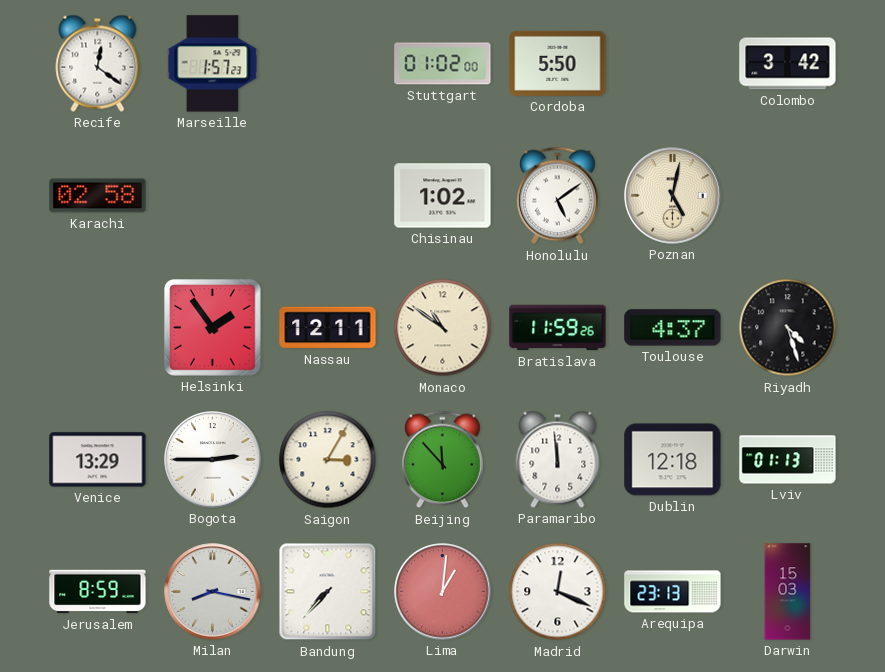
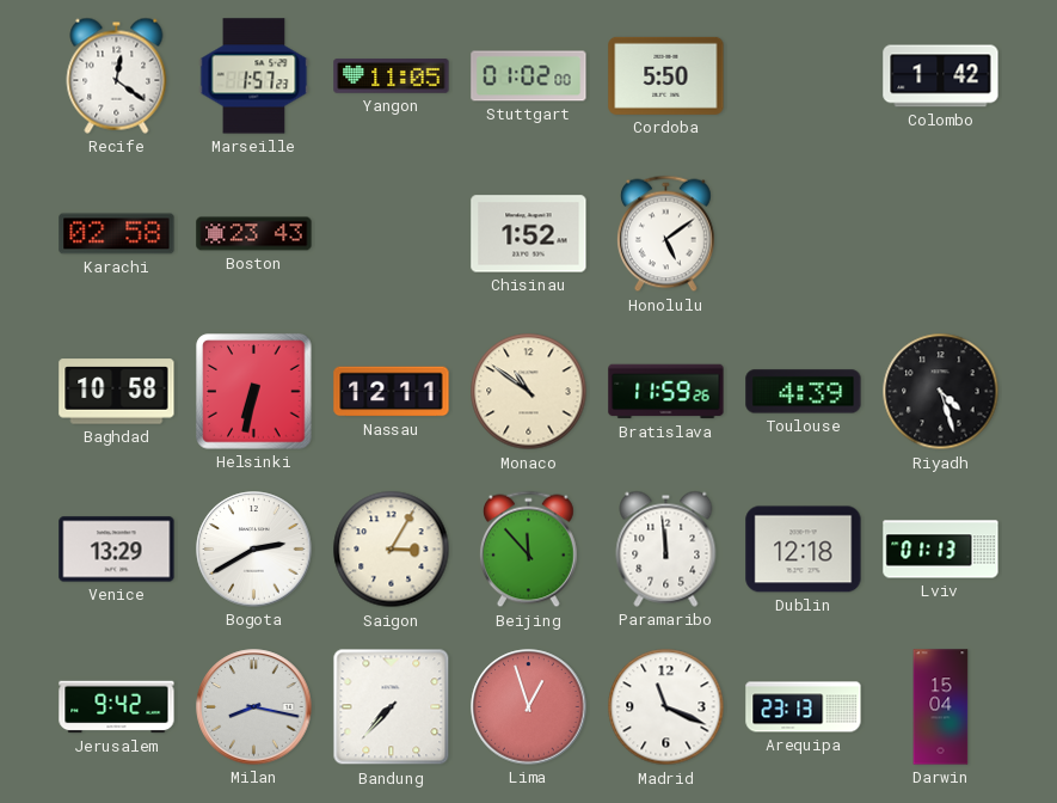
Yangon: none -> 11:05
Colombo: 3:42 -> 1:42
Boston: none -> 23:43
Chisinau: 1:02 -> 1:52
Poznan: 5:02 -> none
Baghdad: none -> 10:58
Helsinki: 1:54 -> 6:32
Toulouse: 4:37 -> 4:39
Bogota: 2:45 -> 2:40
Jerusalem: 8:59 -> 9:42
Lima: 1:01 -> 12:57
Madrid: 12:19 -> 11:19
Darwin: 15:03 -> 15:04
